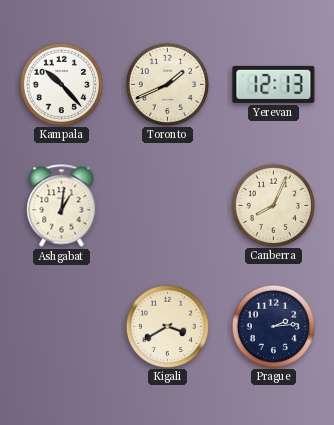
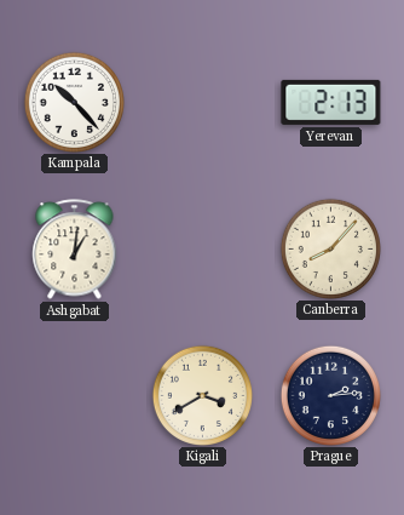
Toronto: 1:41 -> none
Yerevan: 12:13 -> 2:13
Canberra: 8:04 -> 8:07
